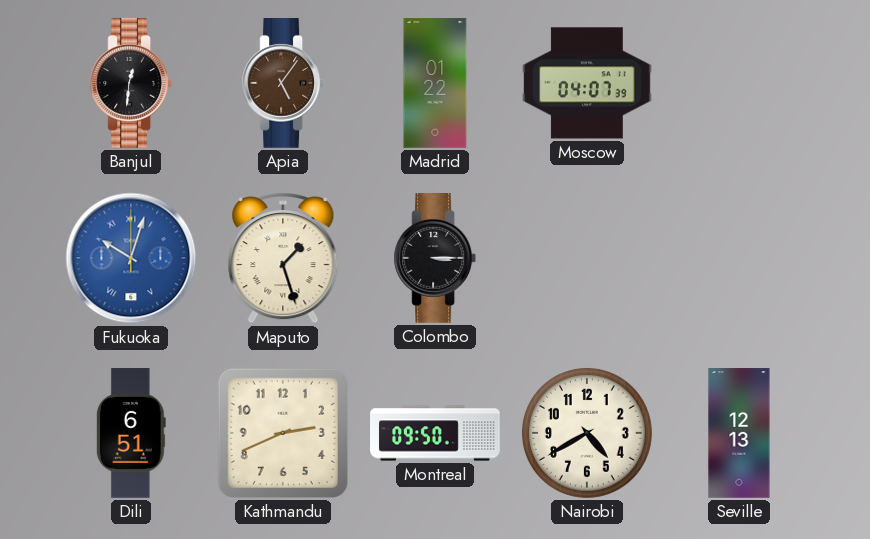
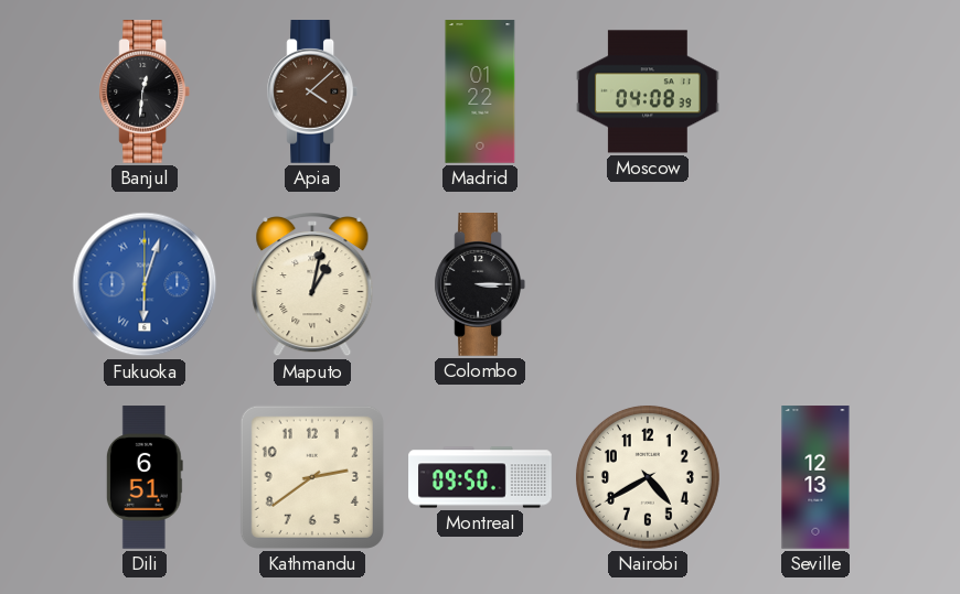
Apia: 5:06 -> 4:08
Moscow: 04:07 -> 04:08
Fukuoka: 10:03 -> 6:03
Maputo: 1:27 -> 1:02
Kathmandu: 2:41 -> 2:39
